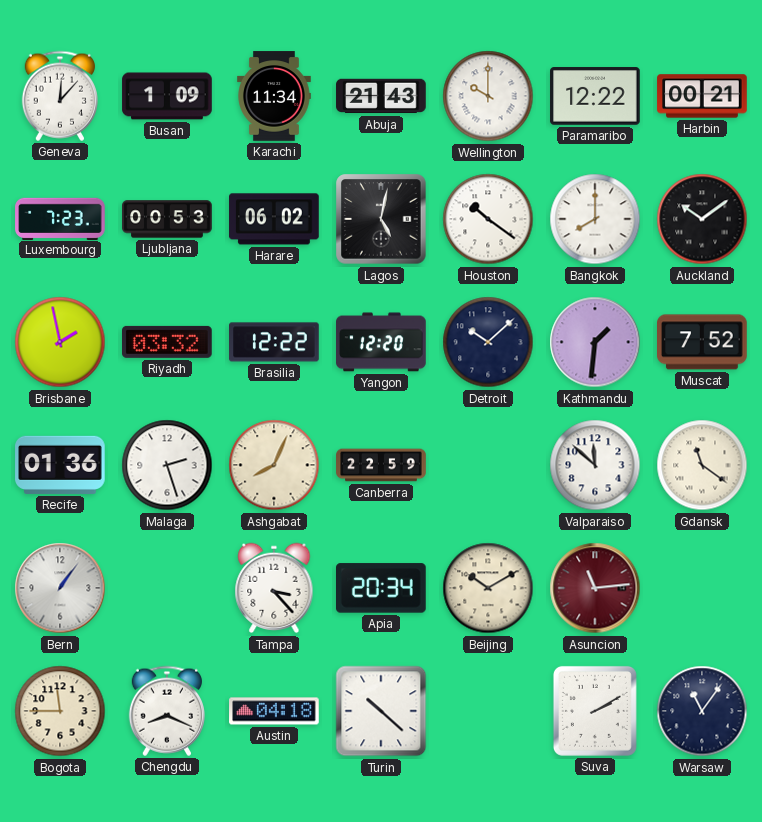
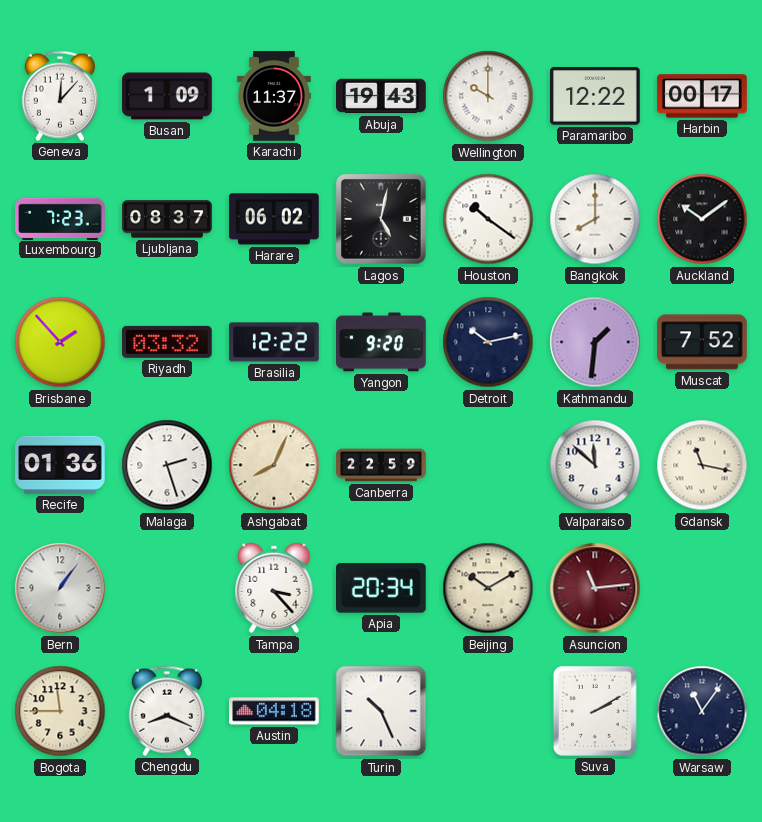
Karachi: 11:34 -> 11:37
Abuja: 21:43 -> 19:43
Harbin: 00:21 -> 00:17
Ljubljana: 00:53 -> 08:37
Brisbane: 1:58 -> 1:53
Yangon: 12:20 -> 9:20
Detroit: 10:08 -> 10:13
Gdansk: 11:21 -> 11:17
Turin: 10:22 -> 10:26
